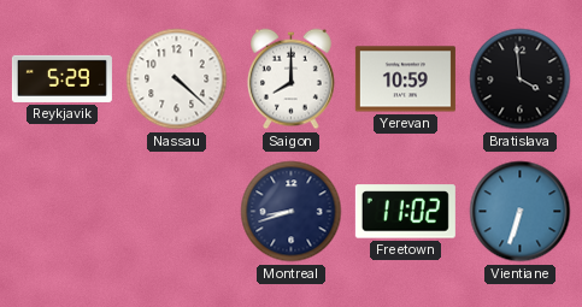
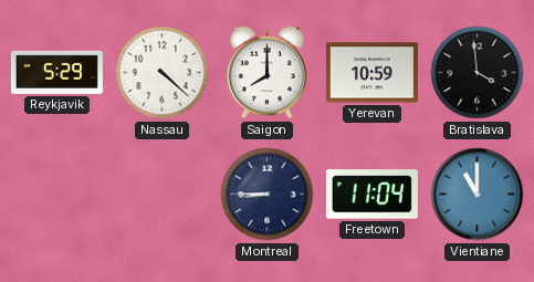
Montreal: 8:42 -> 8:45
Freetown: 11:02 -> 11:04
Vientiane: 6:33 -> 11:00
